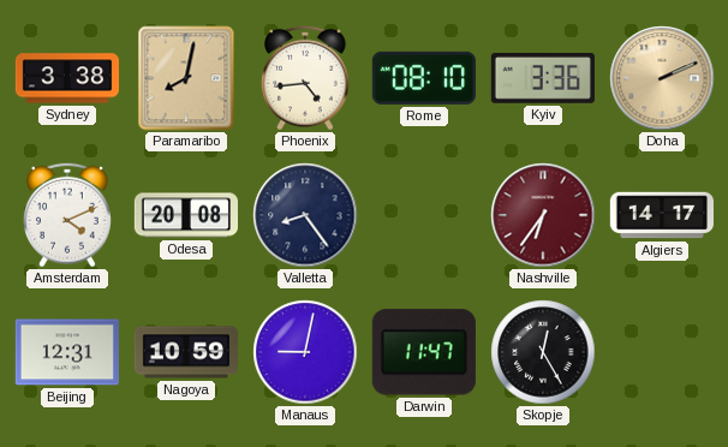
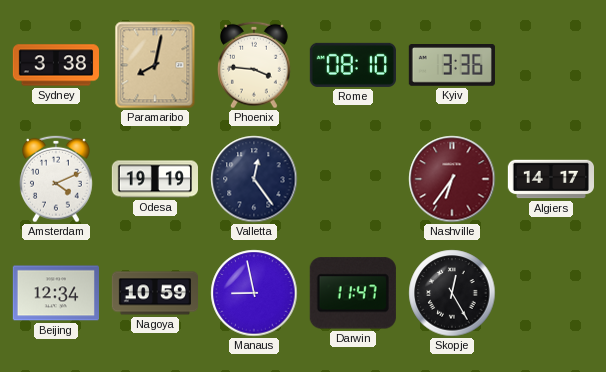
Phoenix: 4:44 -> 3:46
Doha: 2:11 -> none
Odesa: 20:08 -> 19:19
Valletta: 8:24 -> 12:24
Beijing: 12:31 -> 12:34
Manaus: 9:02 -> 8:58
